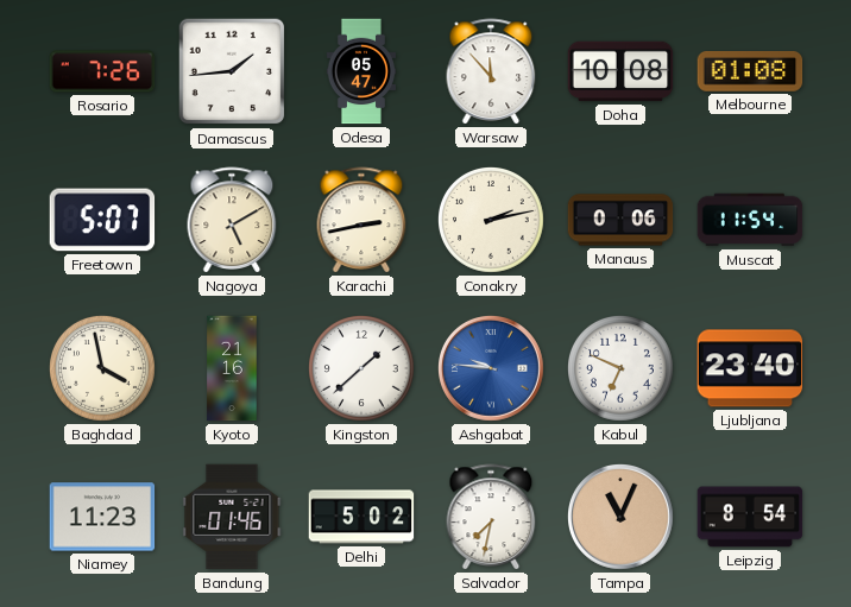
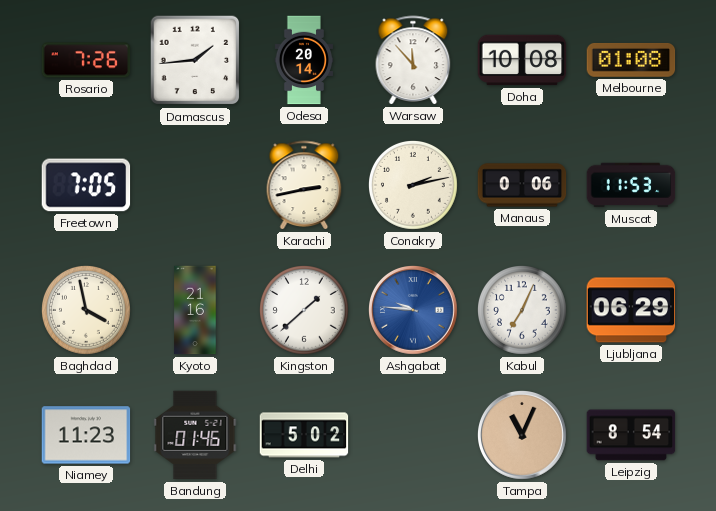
Odesa: 05:47 -> 20:14
Freetown: 5:07 -> 7:05
Nagoya: 5:10 -> none
Muscat: 11:54 -> 11:53
Kabul: 6:49 -> 7:04
Ljubljana: 23:40 -> 06:29
Salvador: 7:32 -> none
